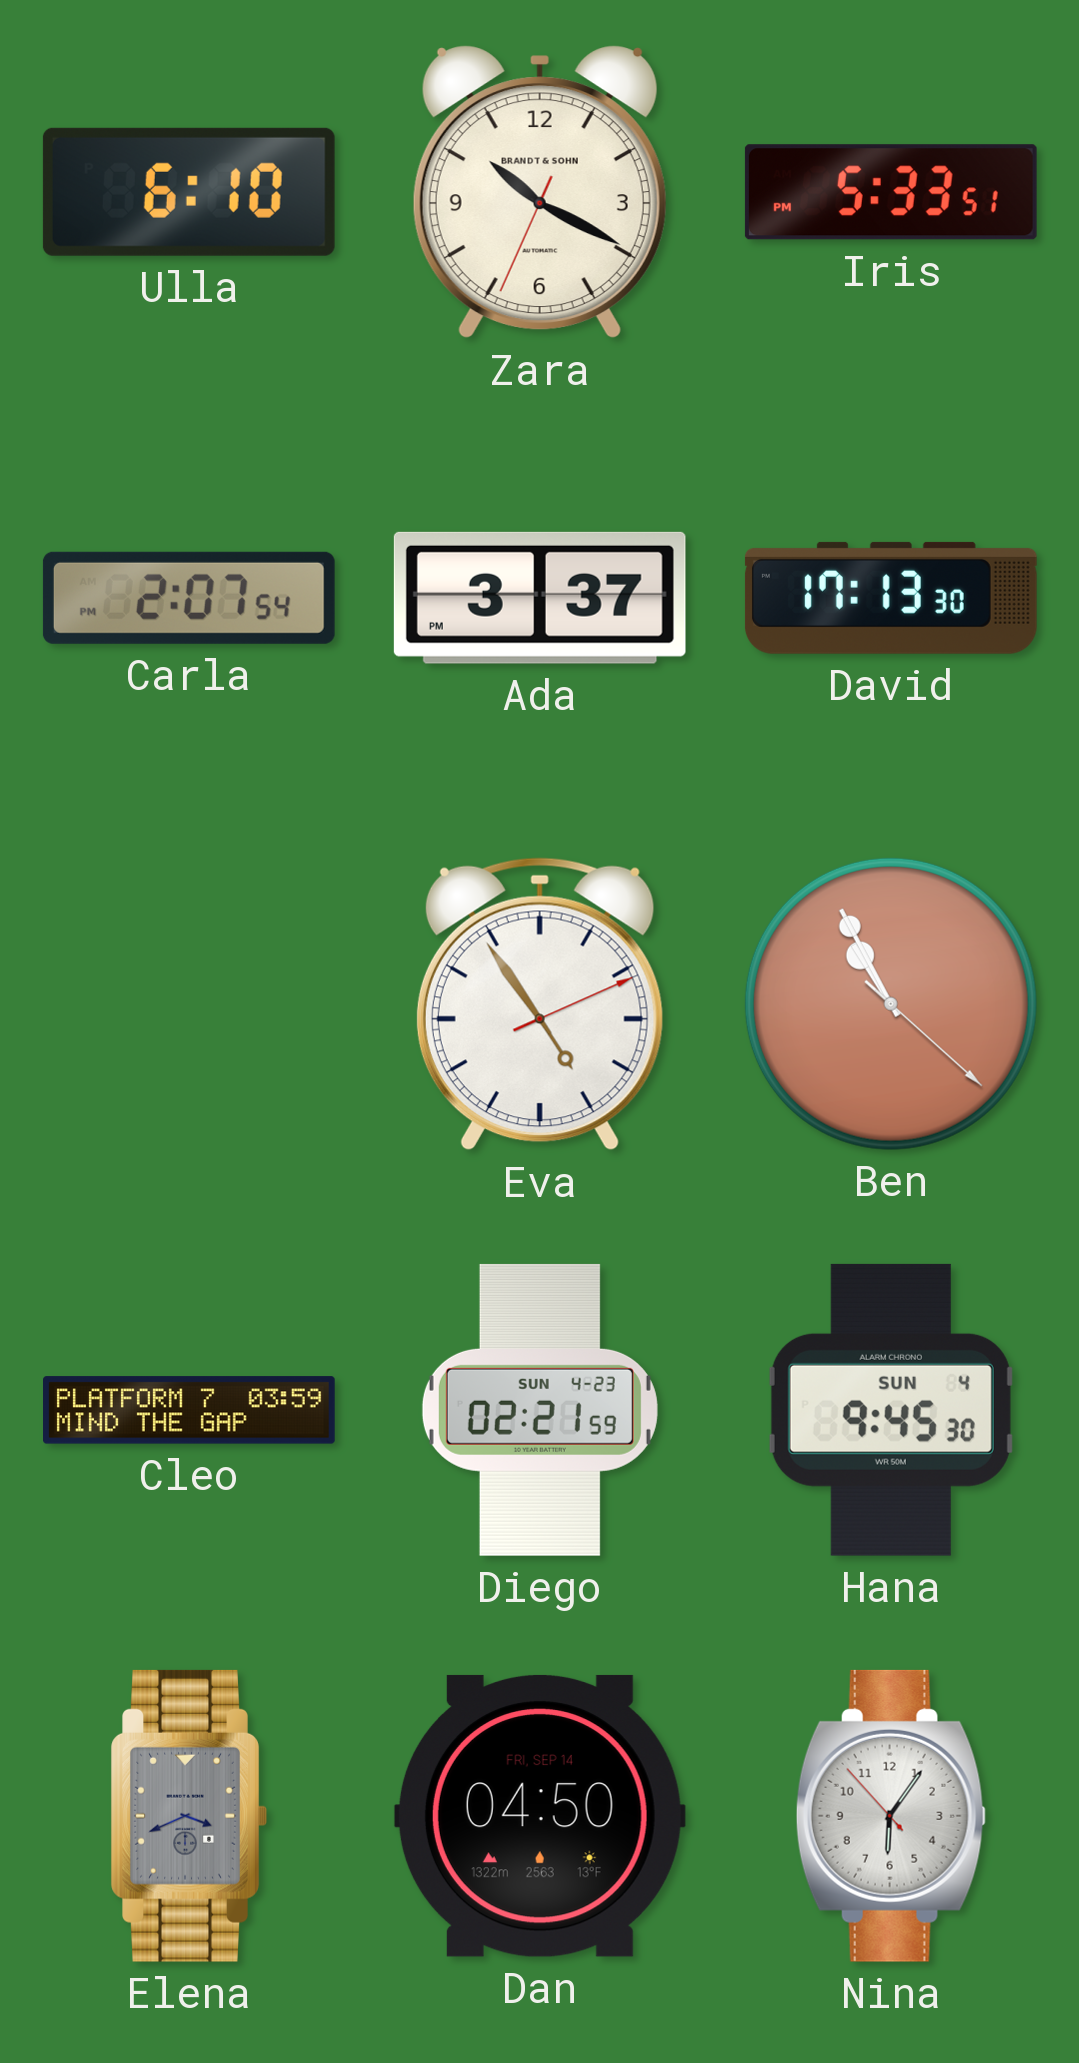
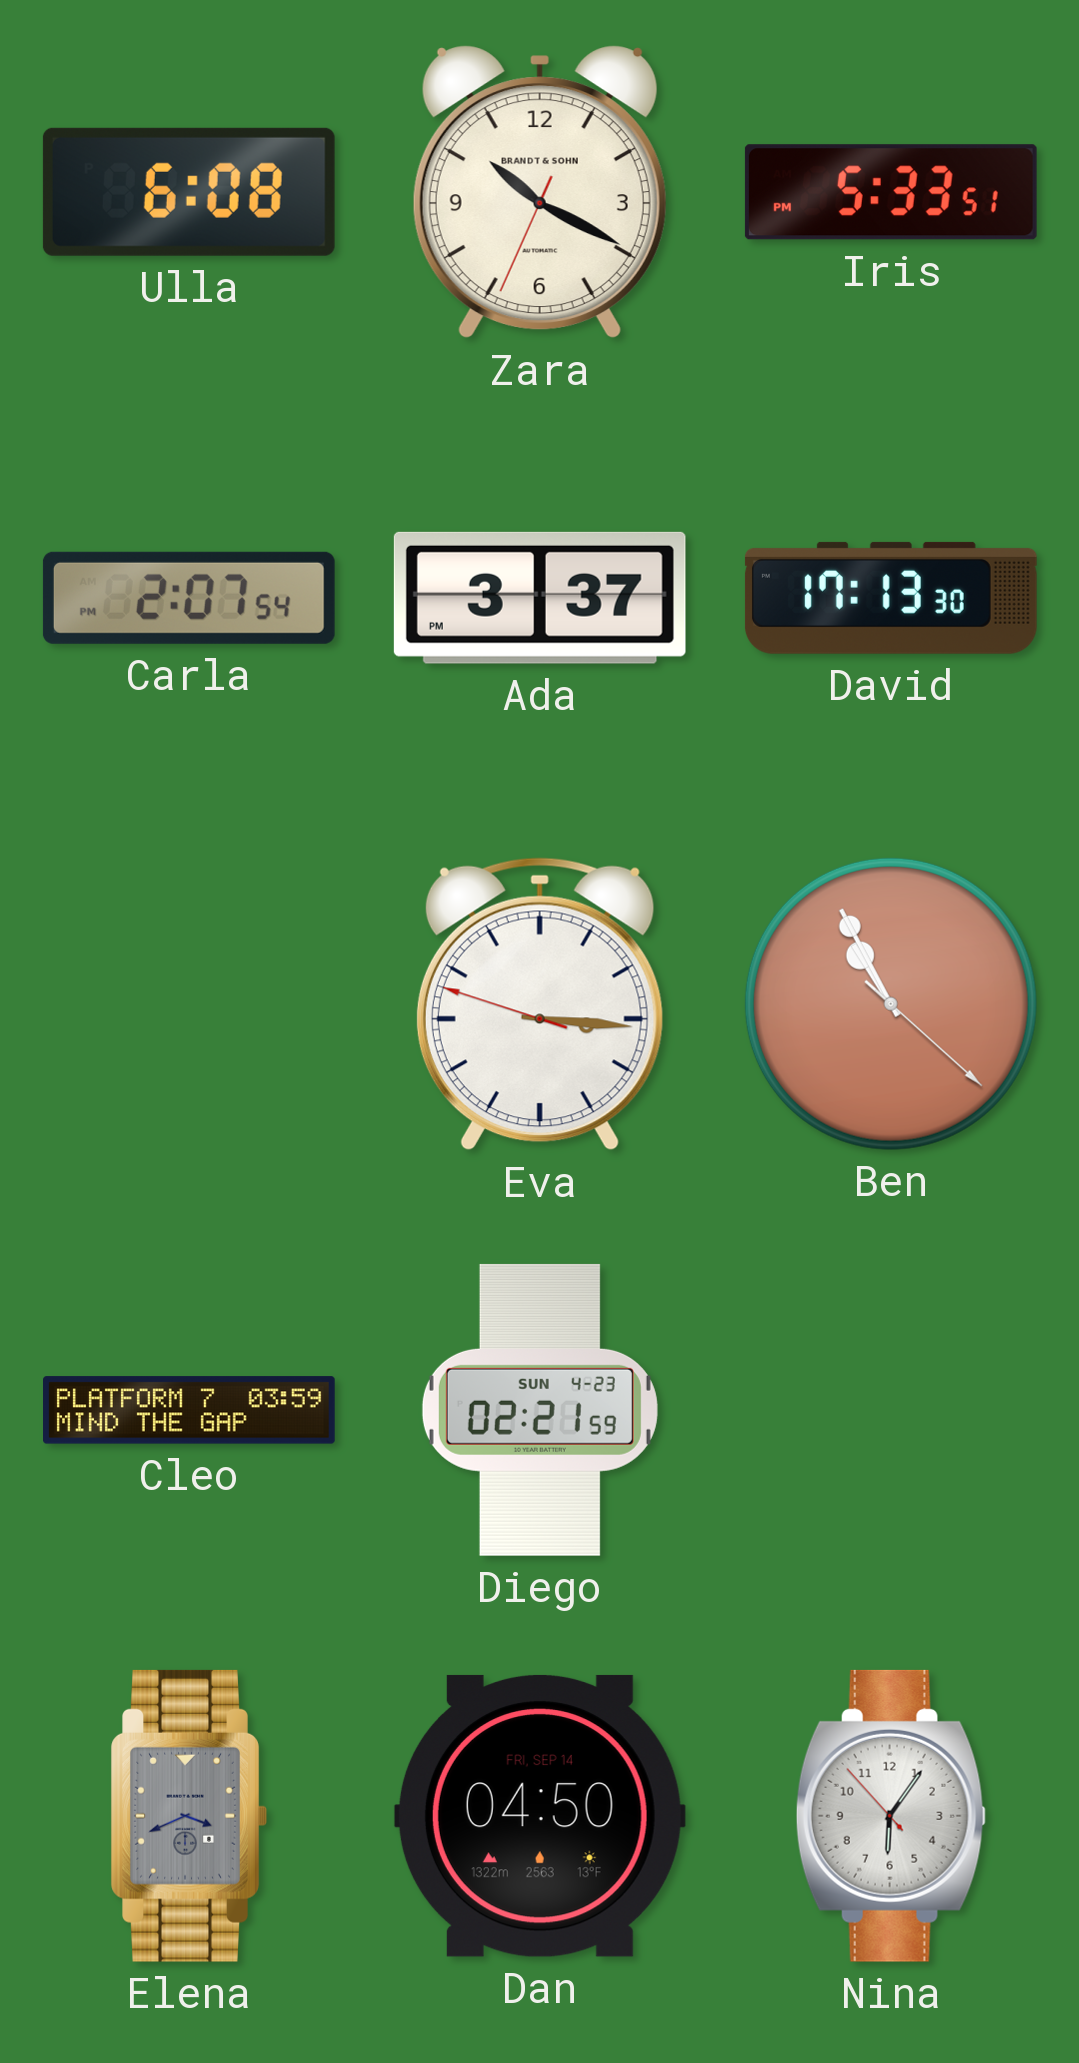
Ulla: 6:10 -> 6:08
Eva: 4:54 -> 3:15
Hana: 9:45 -> none
